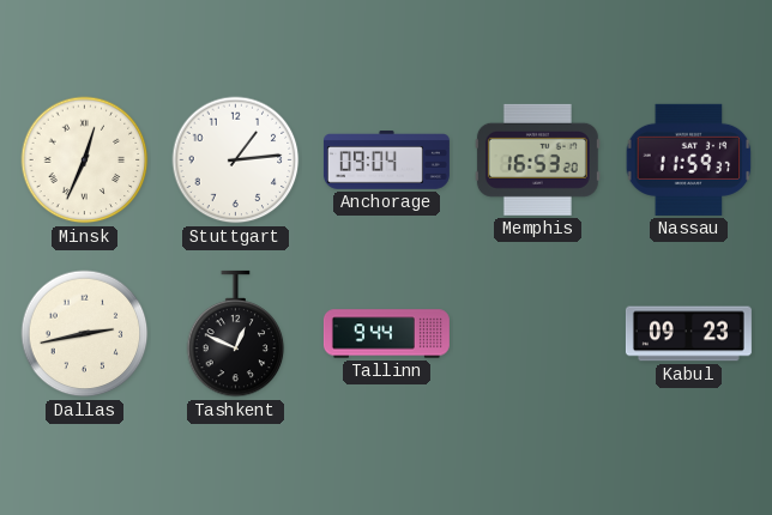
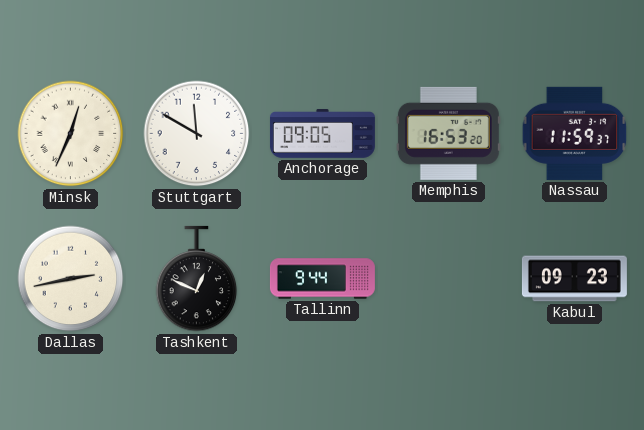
Stuttgart: 1:14 -> 11:50
Anchorage: 09:04 -> 09:05
